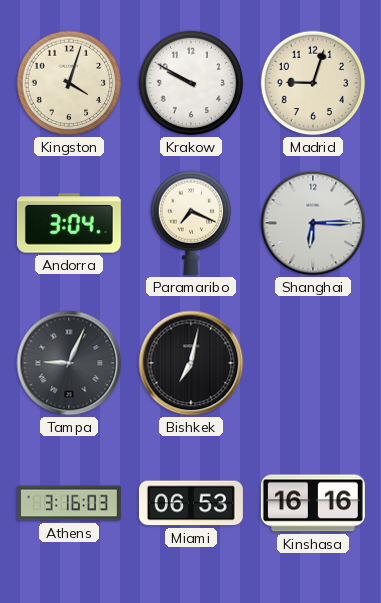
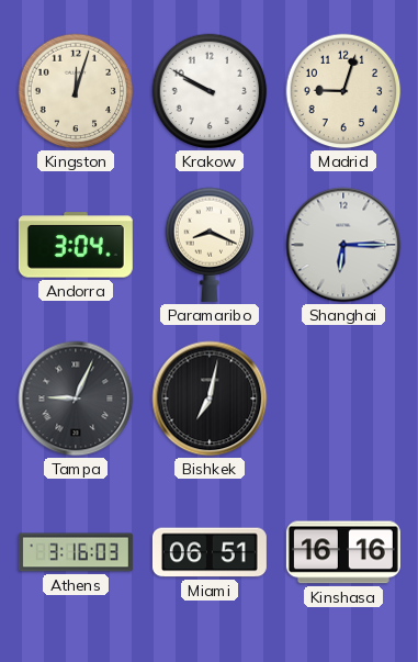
Kingston: 4:03 -> 12:03
Paramaribo: 7:19 -> 8:19
Miami: 06:53 -> 06:51
